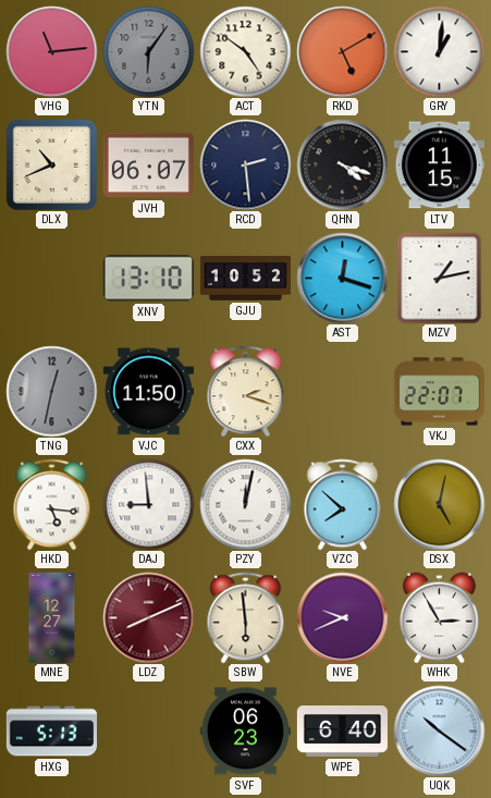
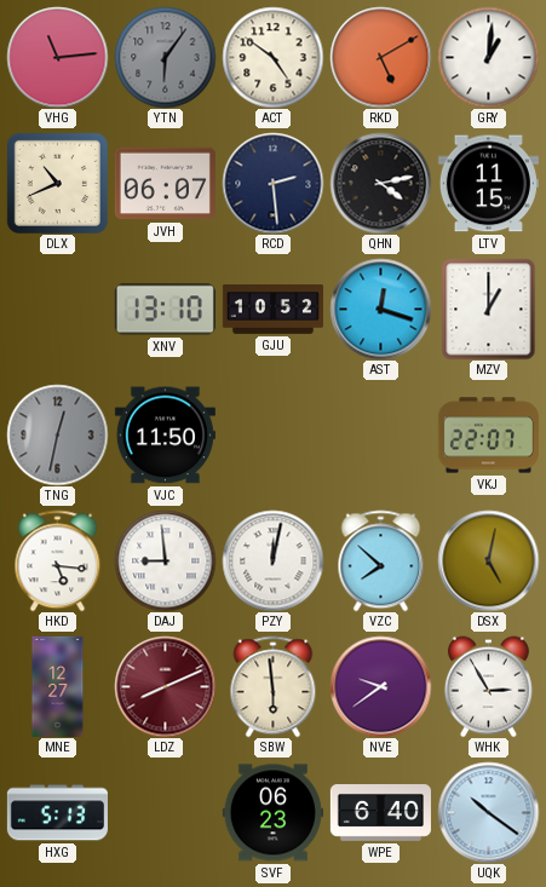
QHN: 4:18 -> 4:13
MZV: 1:13 -> 1:00
CXX: 2:18 -> none
NVE: 9:41 -> 9:39
